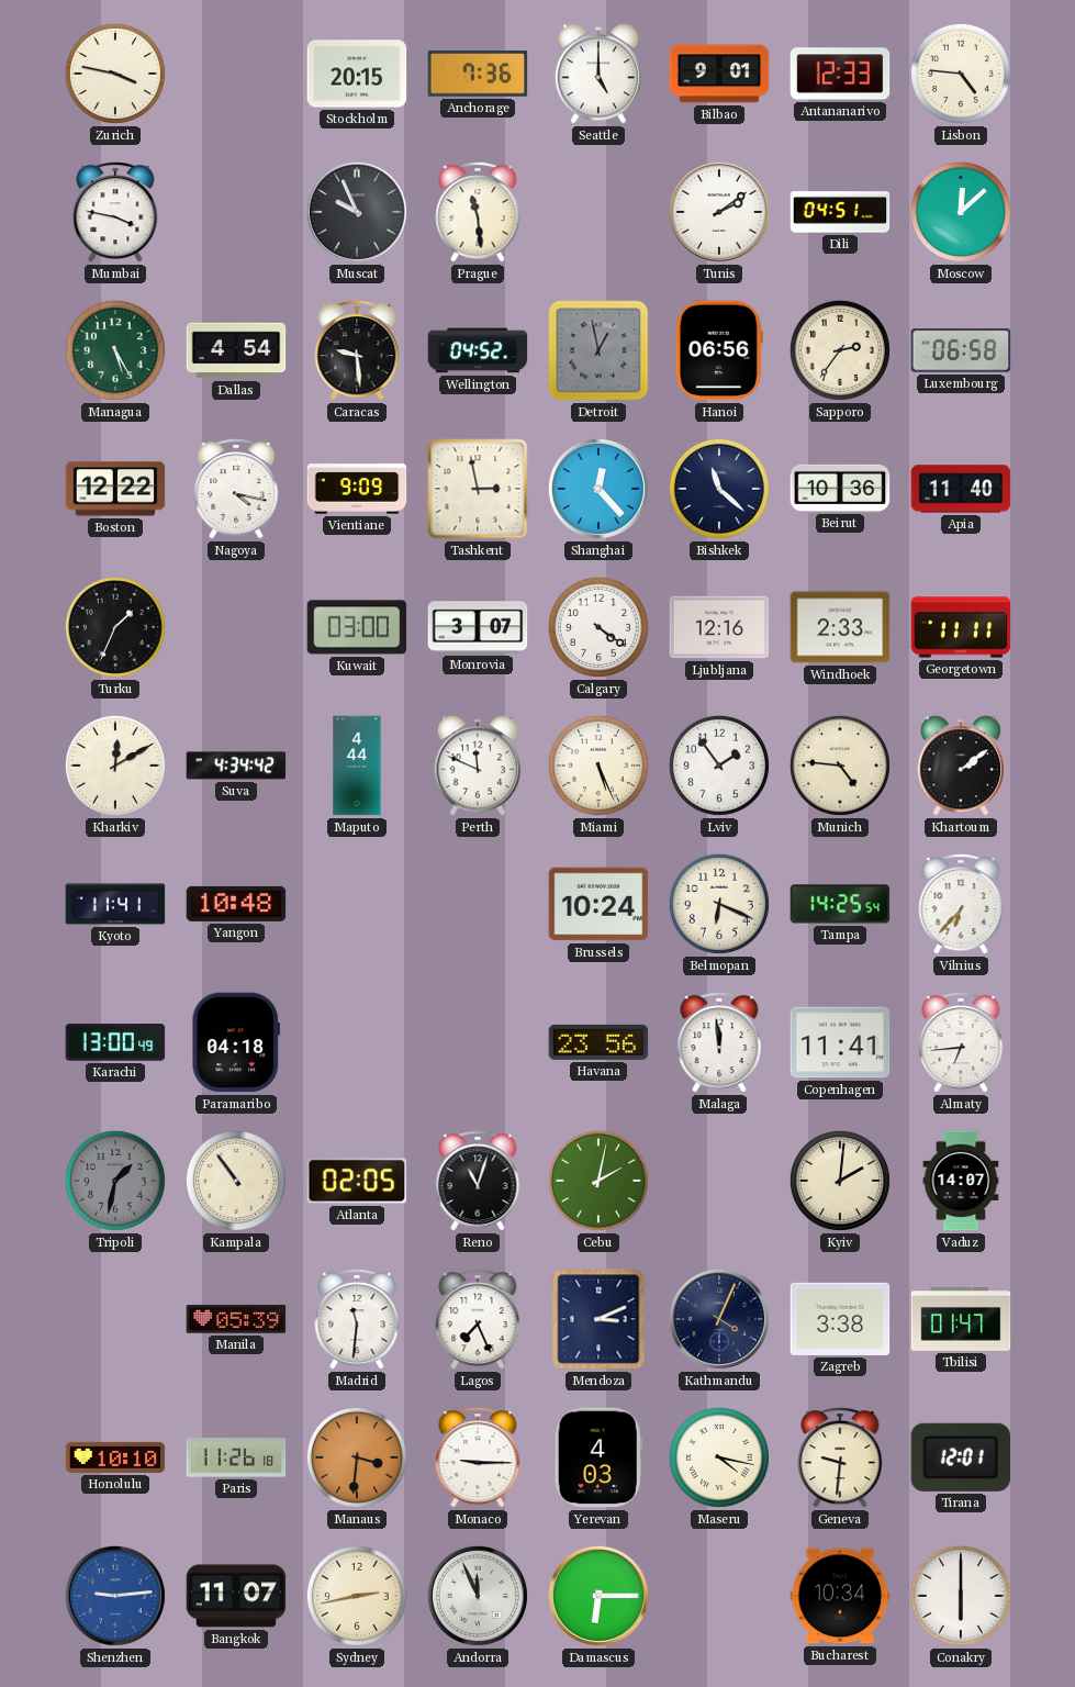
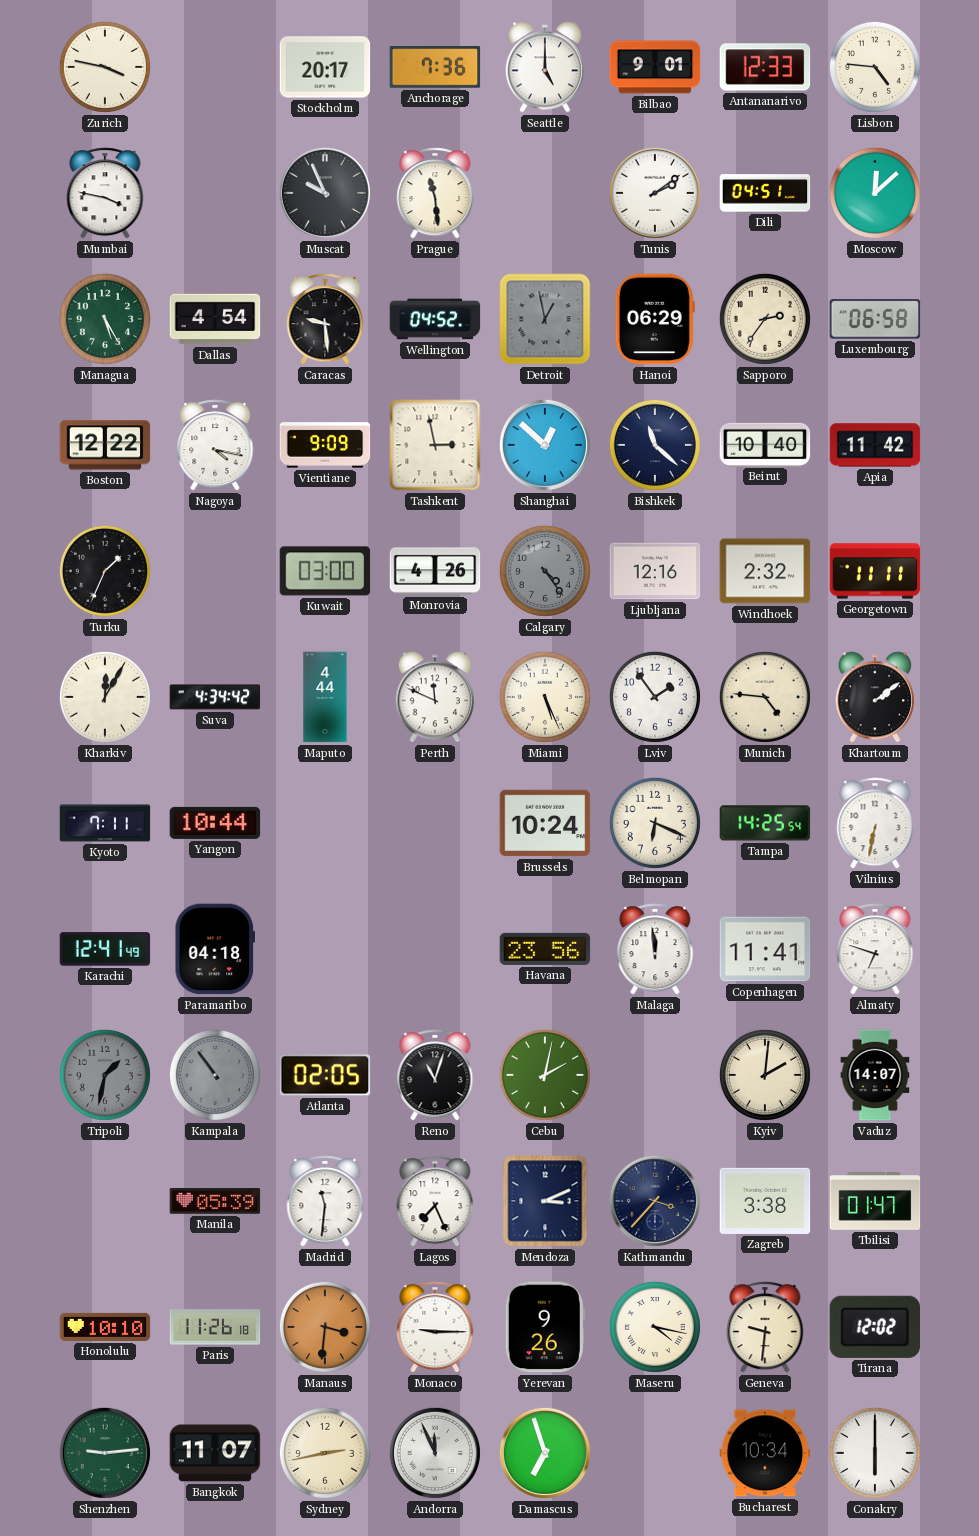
Stockholm: 20:15 -> 20:17
Hanoi: 06:56 -> 06:29
Shanghai: 12:23 -> 12:52
Beirut: 10:36 -> 10:40
Apia: 11:40 -> 11:42
Monrovia: 3:07 -> 4:26
Calgary: 4:21 -> 4:24
Calgary dial: white -> grey
Windhoek: 2:33 -> 2:32
Kharkiv: 12:10 -> 12:05
Kyoto: 11:41 -> 7:11
Yangon: 10:48 -> 10:44
Vilnius: 6:37 -> 6:32
Karachi: 13:00 -> 12:41
Almaty: 6:44 -> 6:48
Kampala dial: cream -> grey
Kathmandu: 4:04 -> 3:37
Yerevan: 4:03 -> 9:26
Tirana: 12:01 -> 12:02
Shenzhen dial: blue -> green
Damascus: 6:15 -> 6:57
